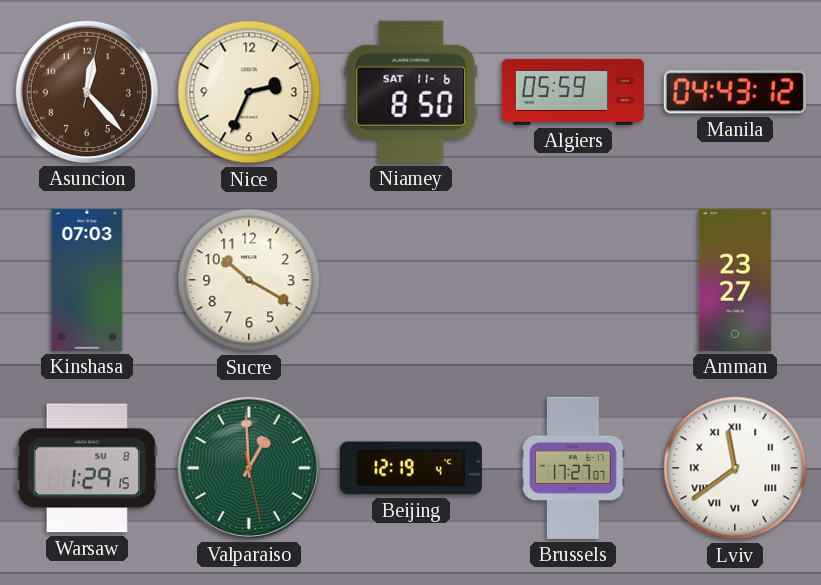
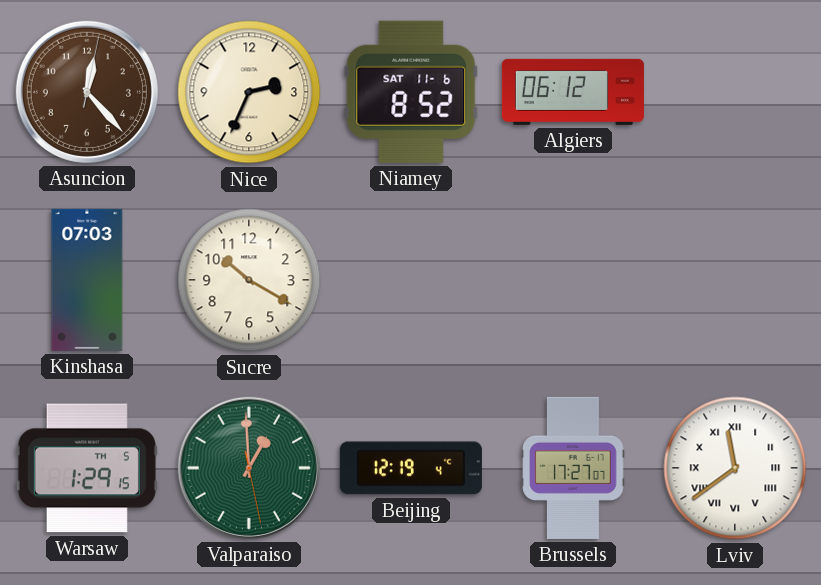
Niamey: 8:50 -> 8:52
Algiers: 05:59 -> 06:12
Manila: 04:43 -> none
Amman: 23:27 -> none
Warsaw date: SU 8 -> TH 5
